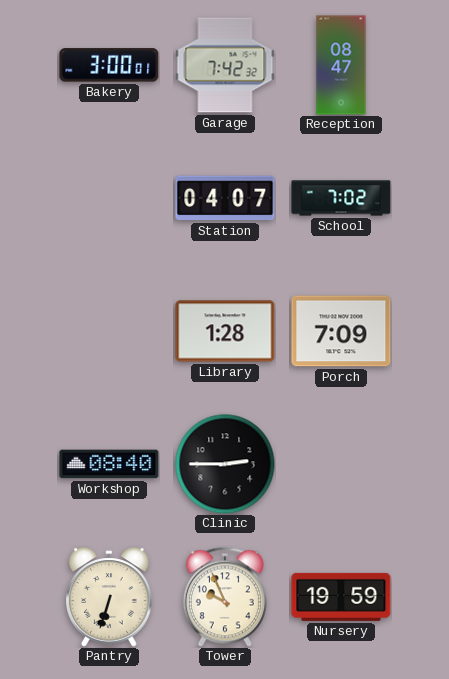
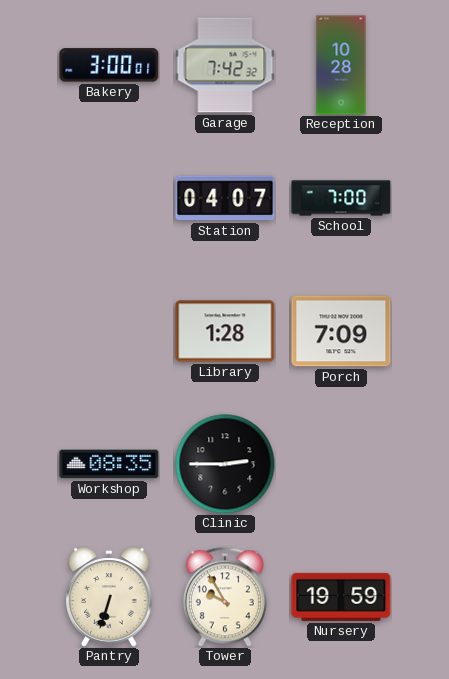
Reception: 08:47 -> 10:28
School: 7:02 -> 7:00
Workshop: 08:40 -> 08:35
Tower: 9:56 -> 9:55
